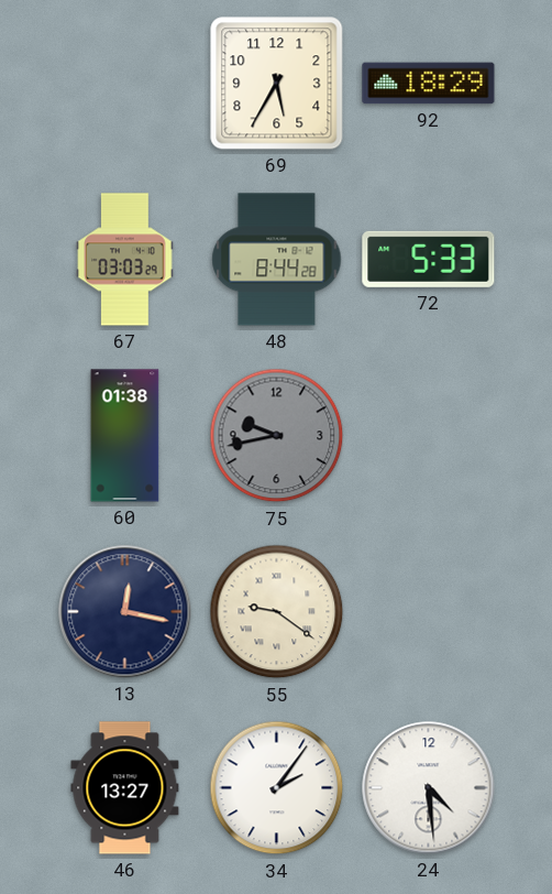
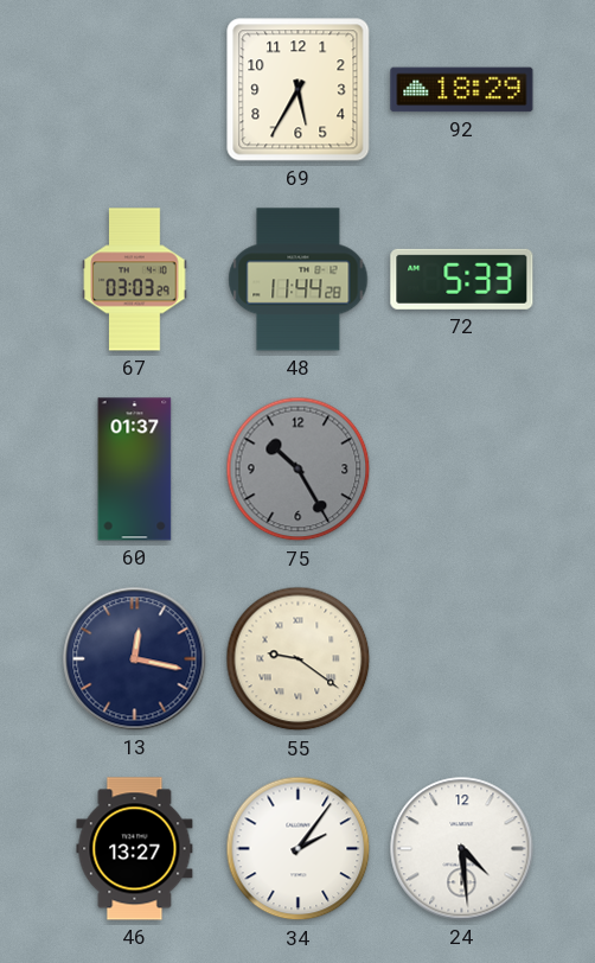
48: 8:44 -> 11:44
60: 01:38 -> 01:37
75: 9:43 -> 10:25
